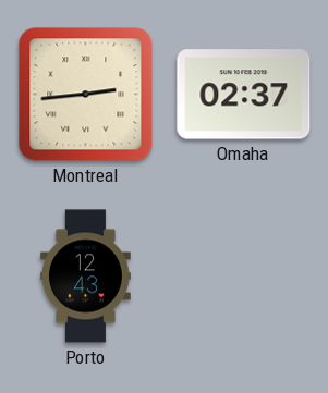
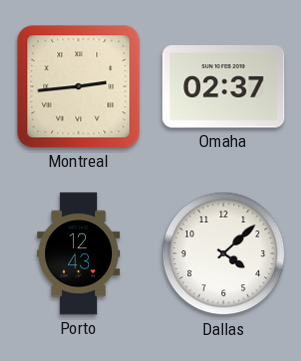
Dallas: none -> 4:08
